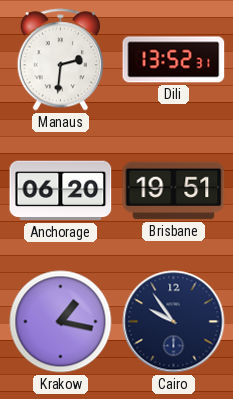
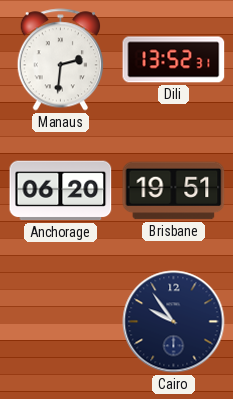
Krakow: 1:17 -> none
